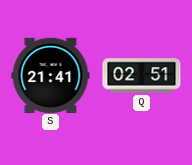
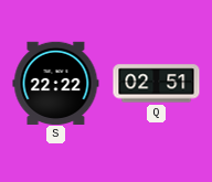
S: 21:41 -> 22:22
